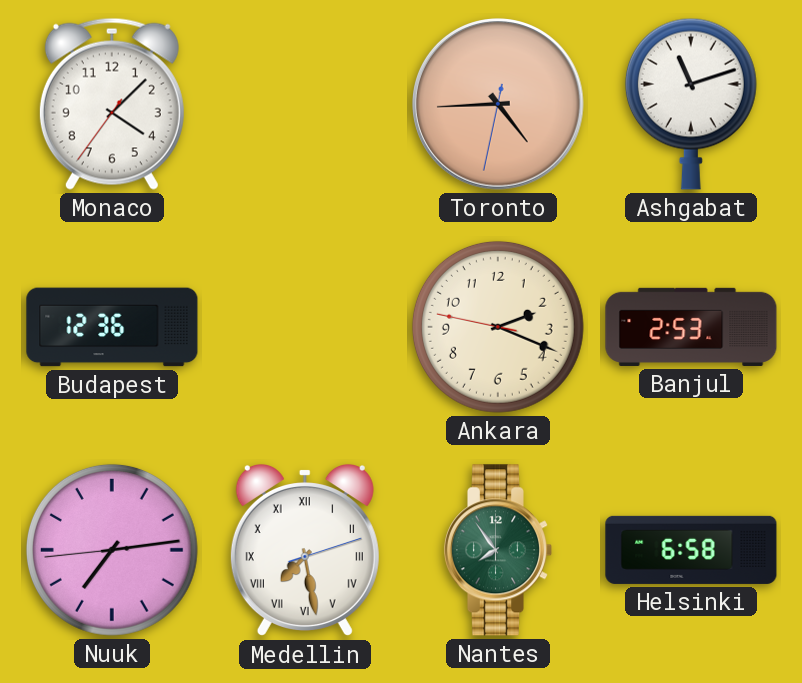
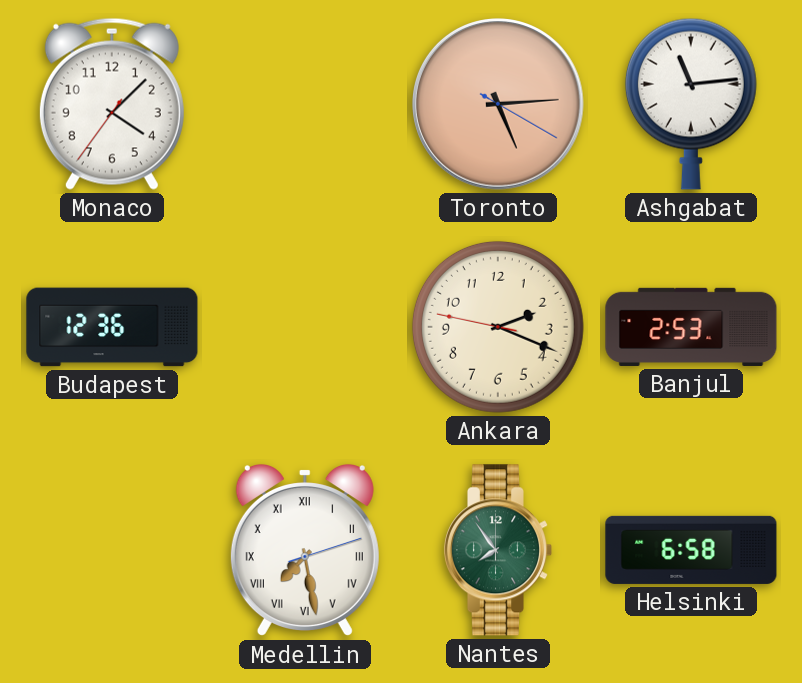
Toronto: 4:44 -> 5:14
Ashgabat: 11:12 -> 11:14
Nuuk: 7:13 -> none
